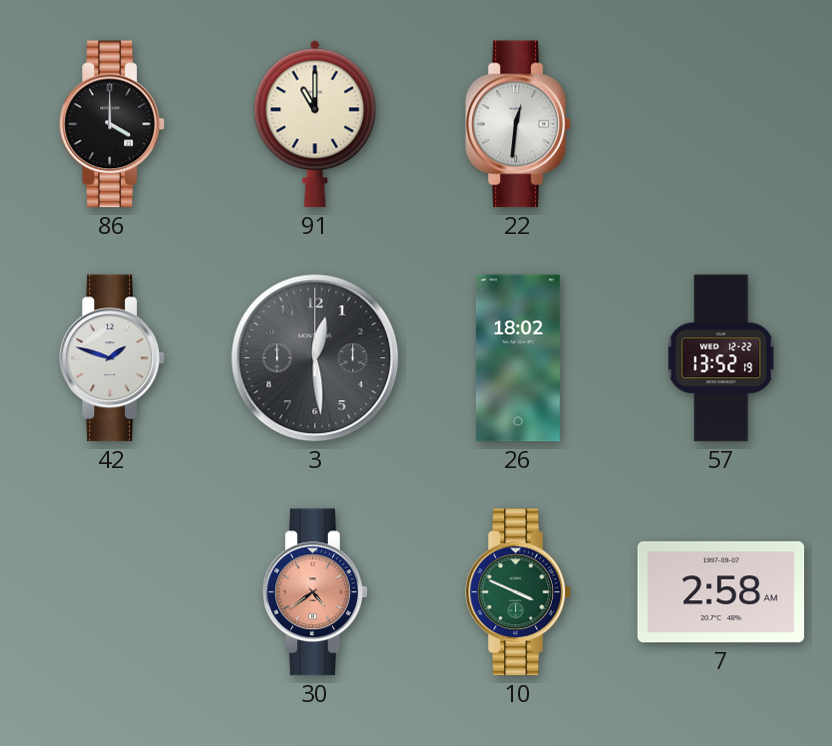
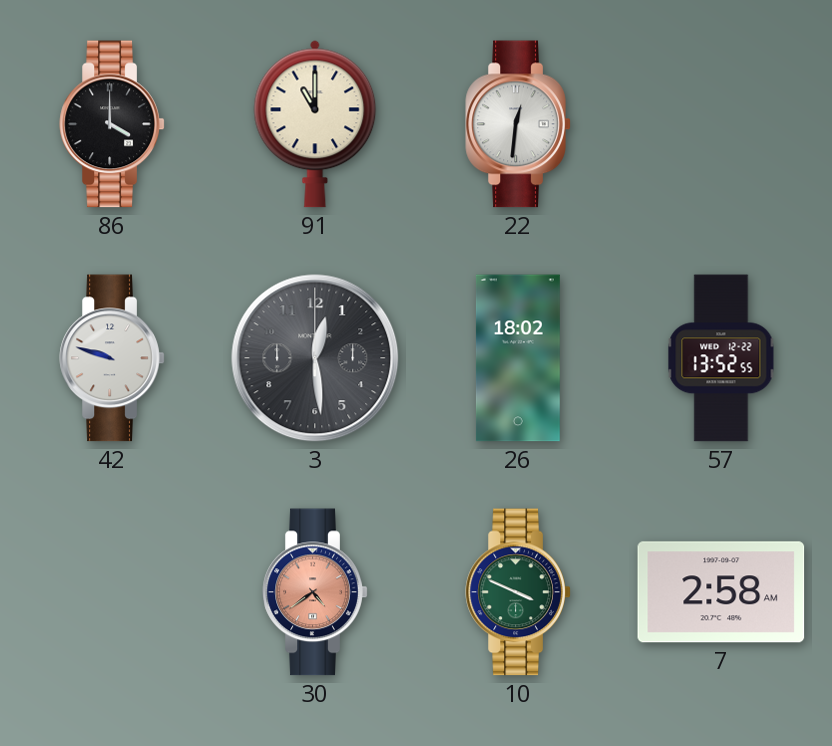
42: 1:48 -> 9:48
57: 13:52:19 -> 13:52:55
